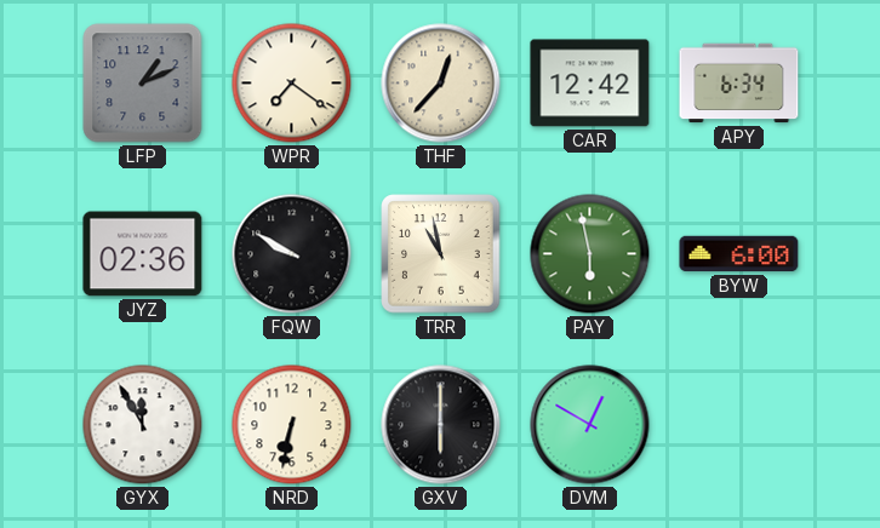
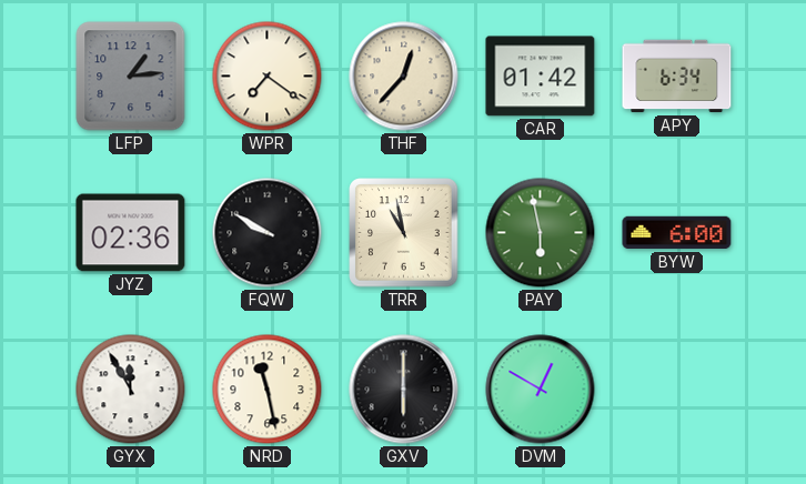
LFP: 1:11 -> 1:14
CAR: 12:42 -> 01:42
NRD: 6:32 -> 11:28
